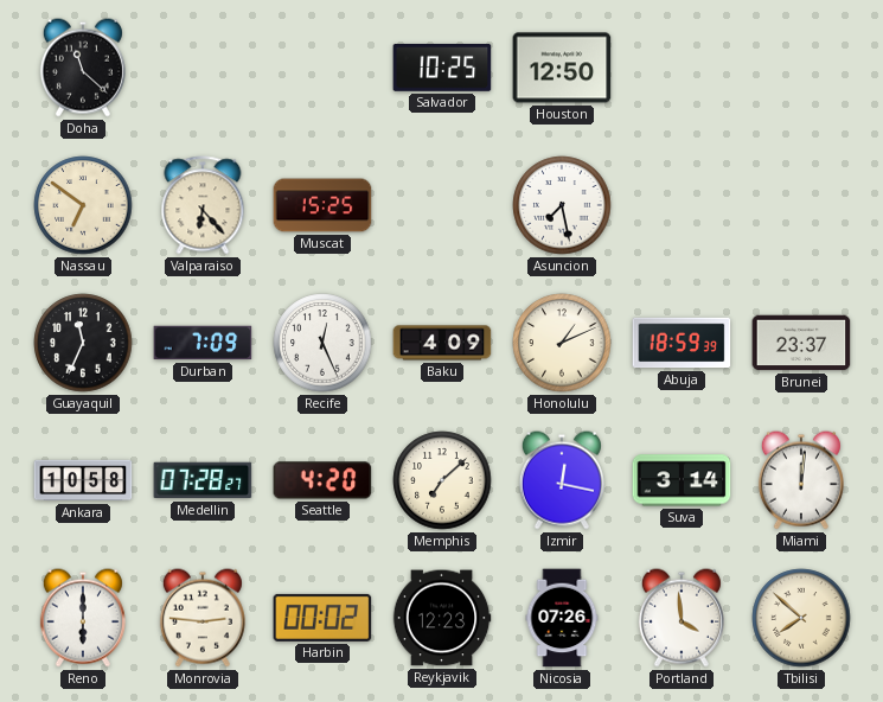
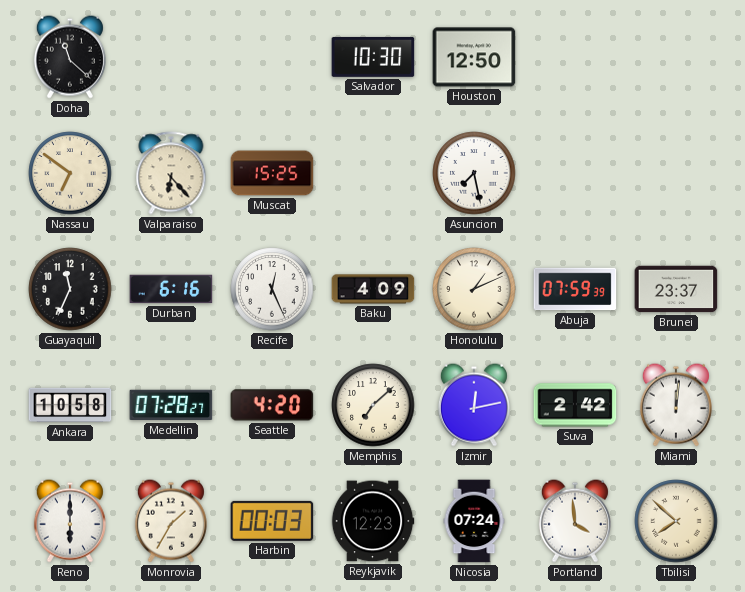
Salvador: 10:25 -> 10:30
Durban: 7:09 -> 6:16
Abuja: 18:59 -> 07:59
Izmir: 12:17 -> 12:13
Suva: 3:14 -> 2:42
Monrovia: 2:46 -> 1:35
Harbin: 00:02 -> 00:03
Nicosia: 07:26 -> 07:24
